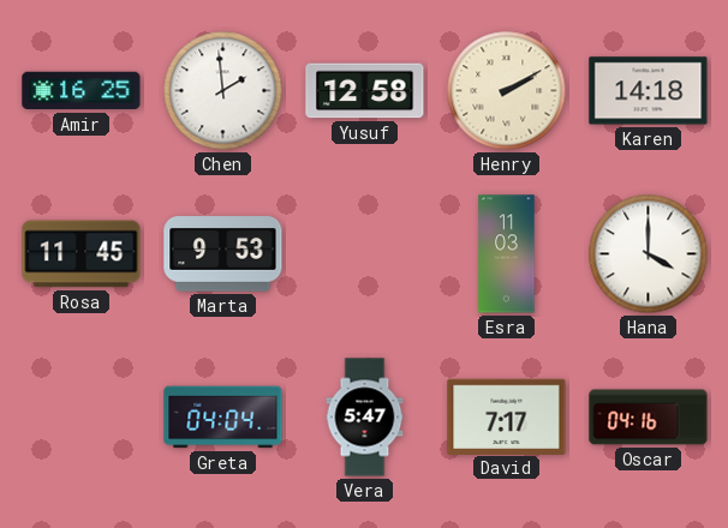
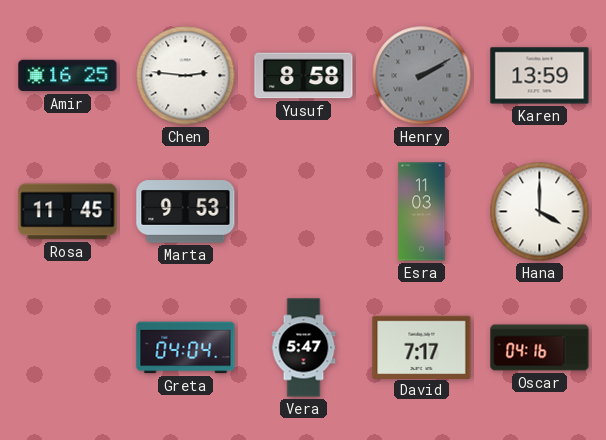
Chen: 1:59 -> 2:46
Yusuf: 12:58 -> 8:58
Henry dial: cream -> grey
Karen: 14:18 -> 13:59
